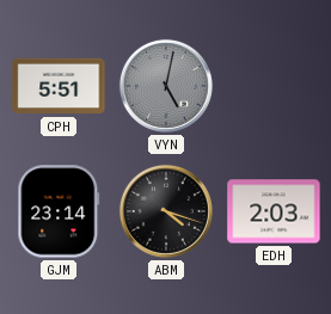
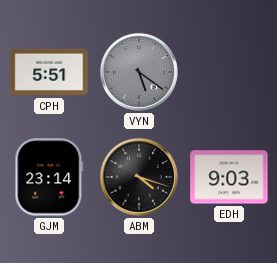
VYN: 5:02 -> 5:21
EDH: 2:03 -> 9:03
